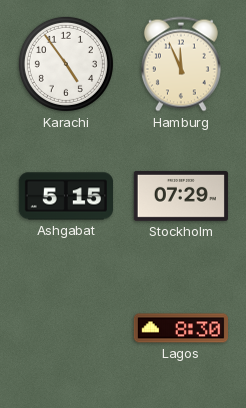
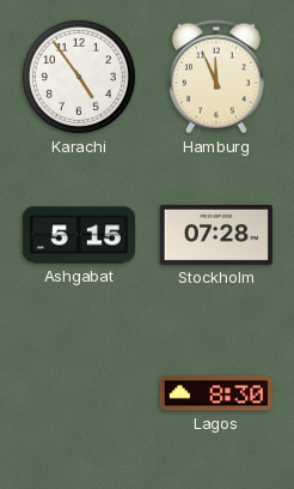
Stockholm: 07:29 -> 07:28
